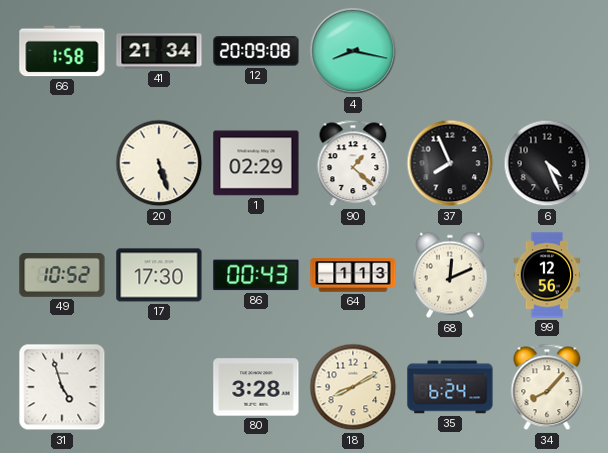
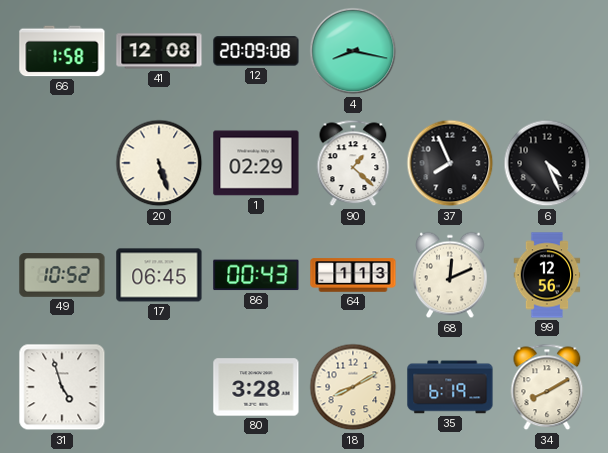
41: 21:34 -> 12:08
17: 17:30 -> 06:45
35: 6:24 -> 6:19
34: 8:07 -> 8:10
